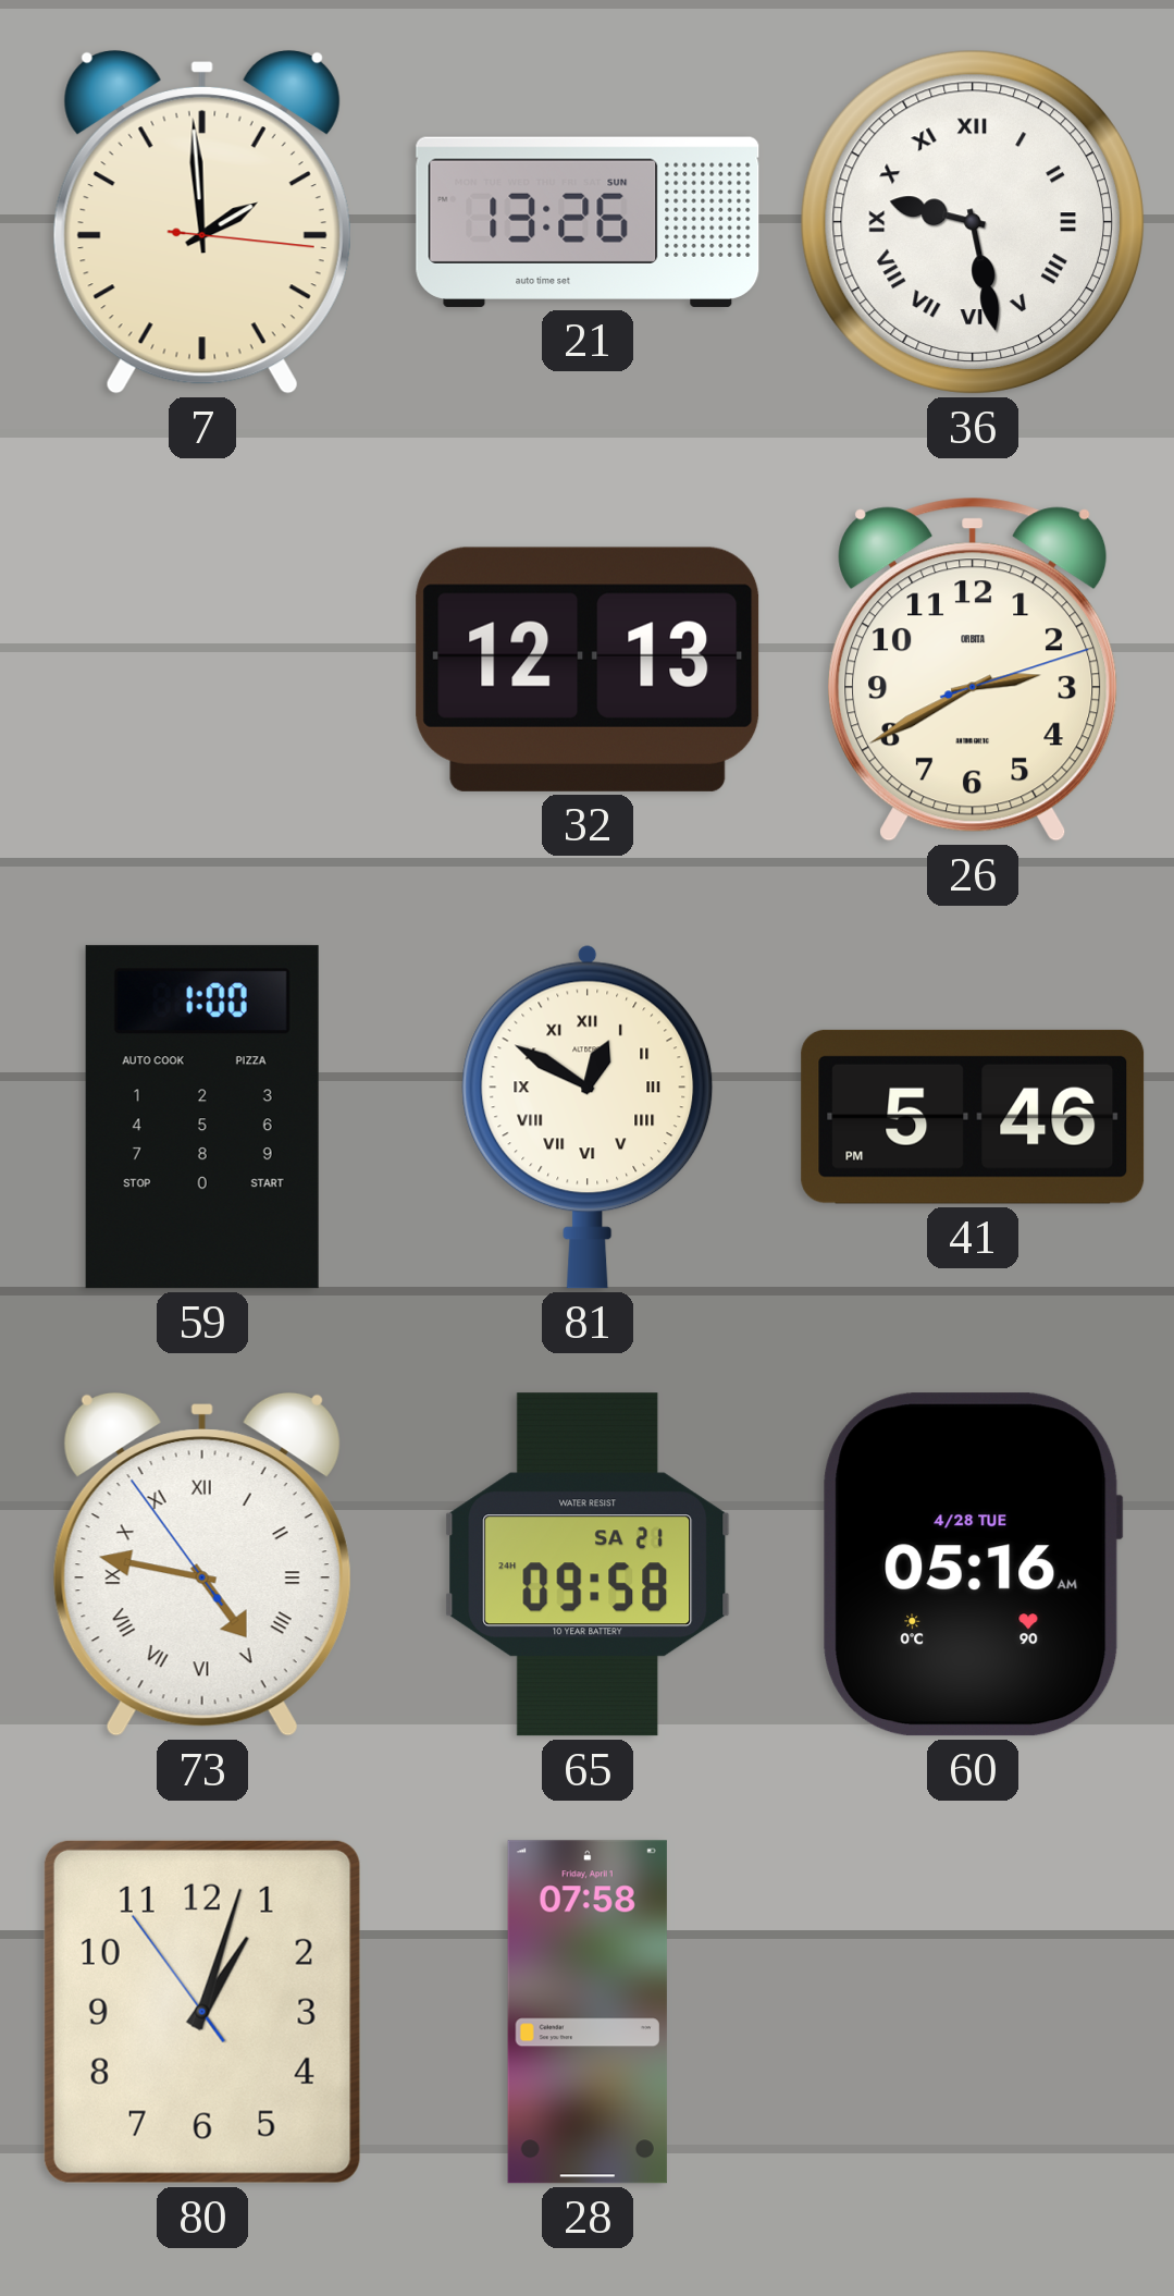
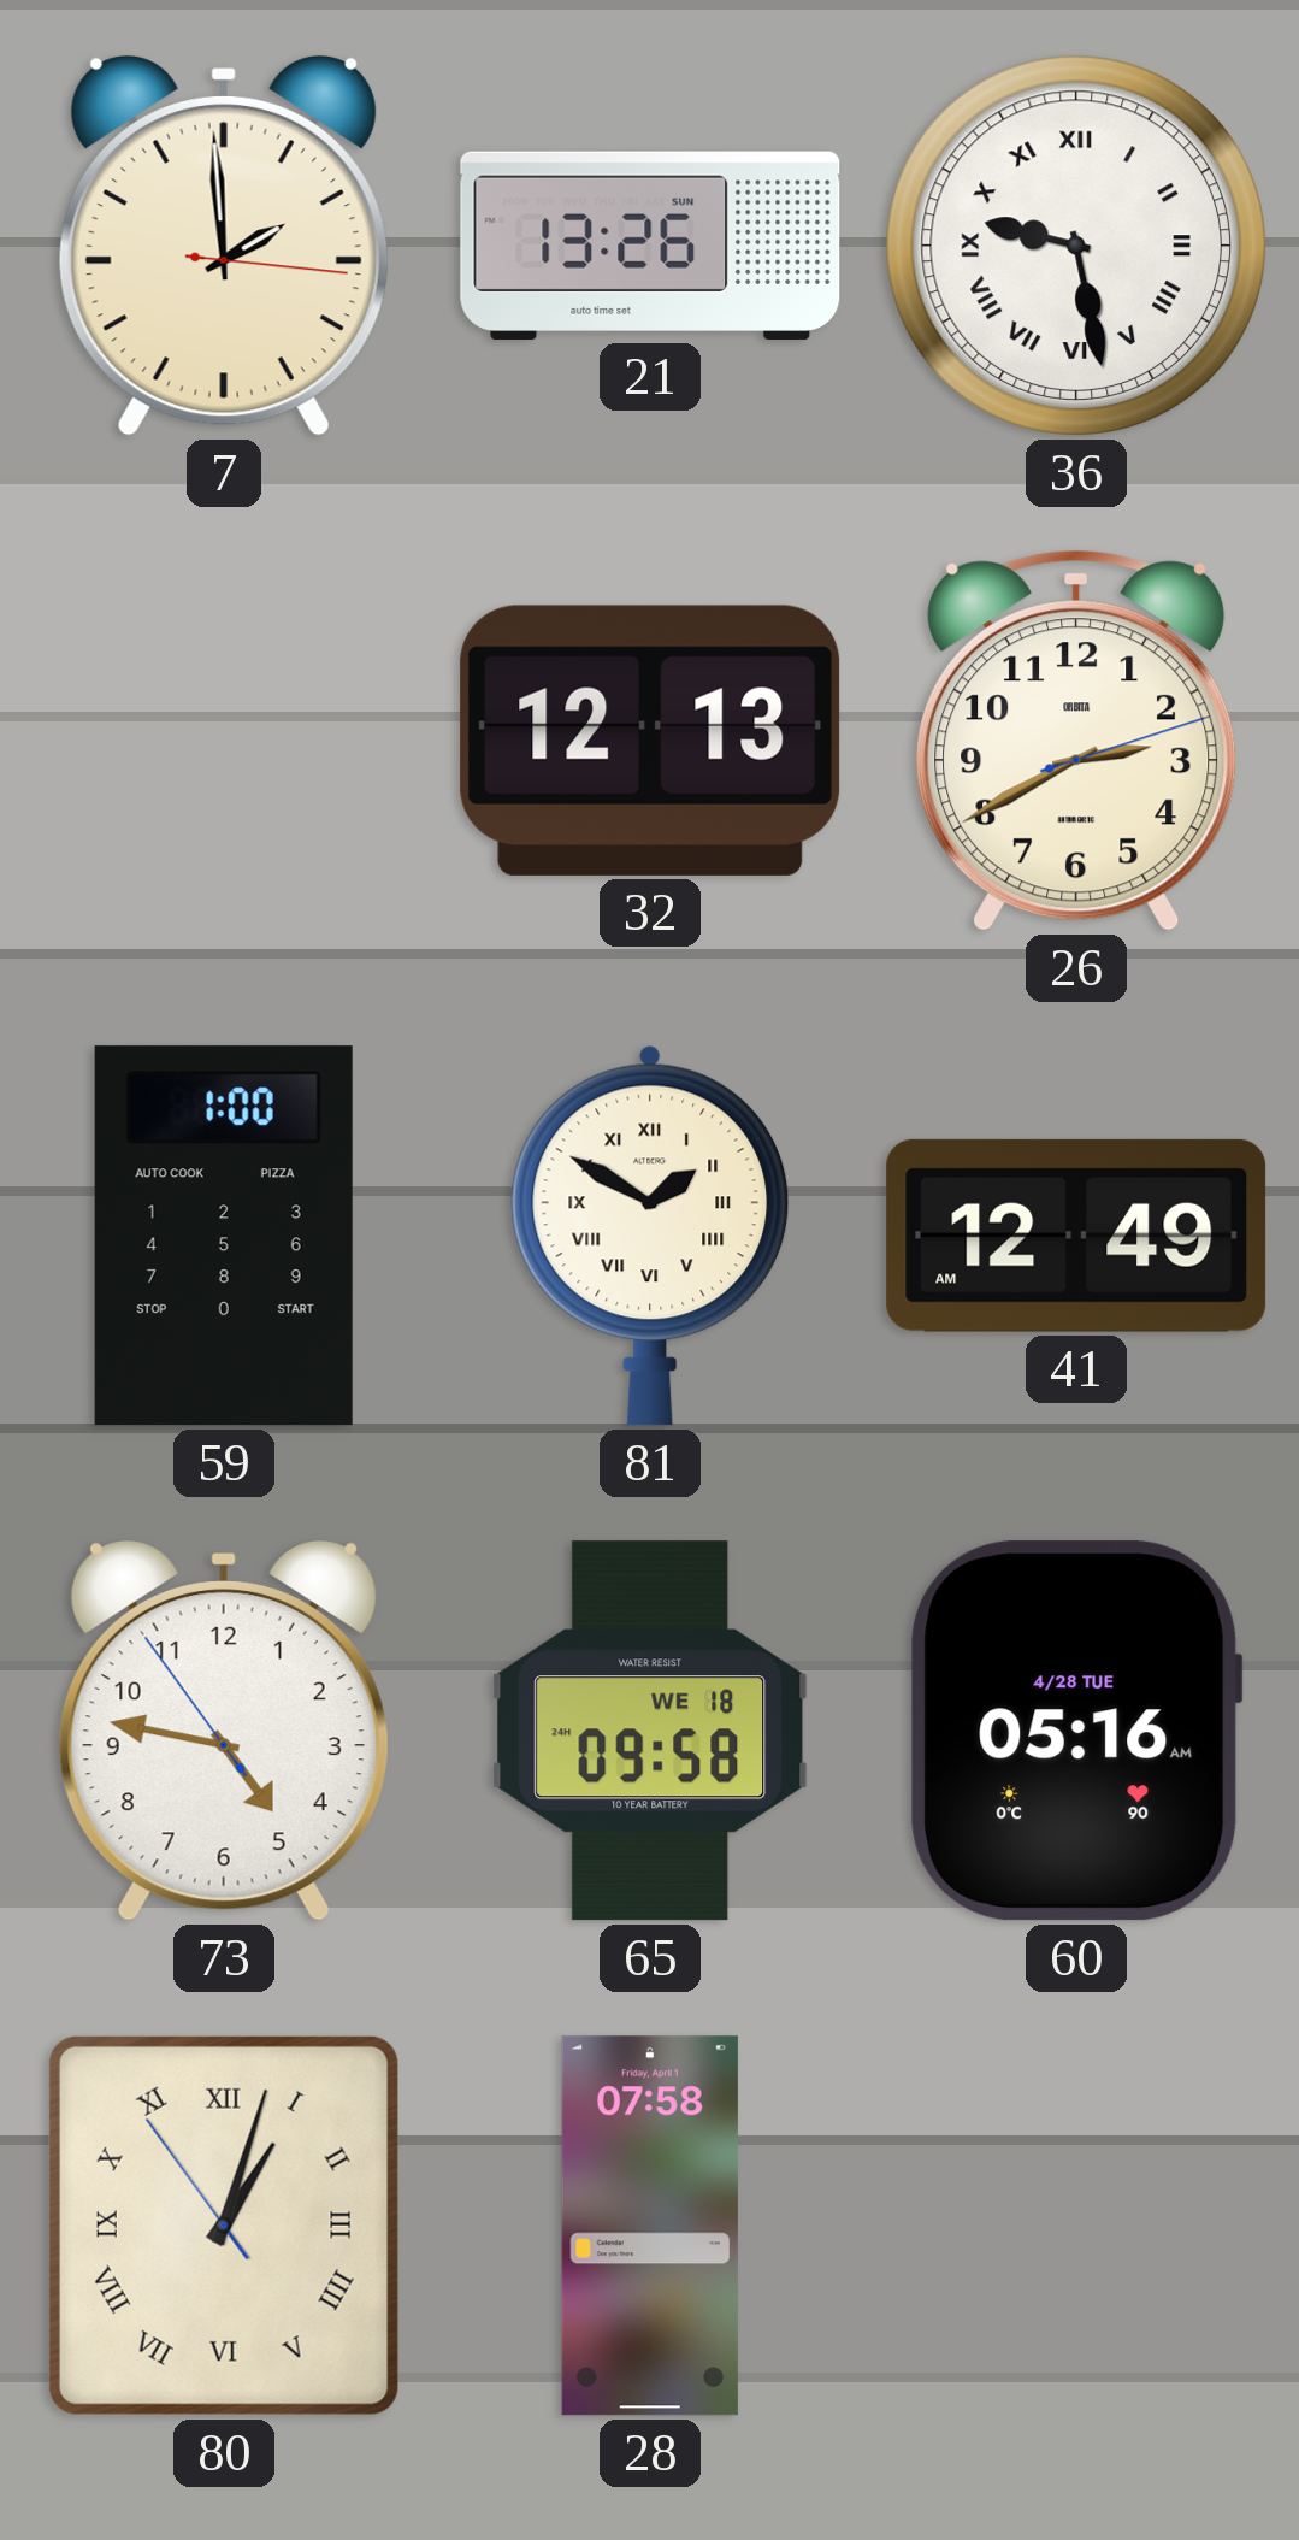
81: 12:50 -> 1:50
41: 5:46 -> 12:49
73 numerals: Roman -> Arabic
65 date: SA 21 -> WE 18
80 numerals: Arabic -> Roman
